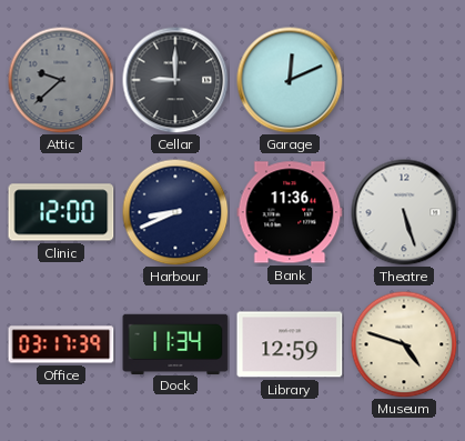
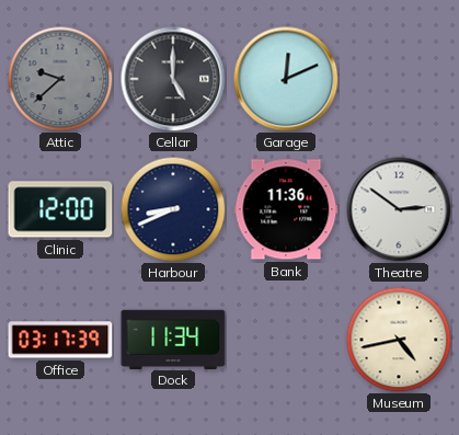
Cellar: 9:00 -> 5:00
Theatre: 5:27 -> 2:51
Library: 12:59 -> none
Museum: 4:48 -> 4:43
